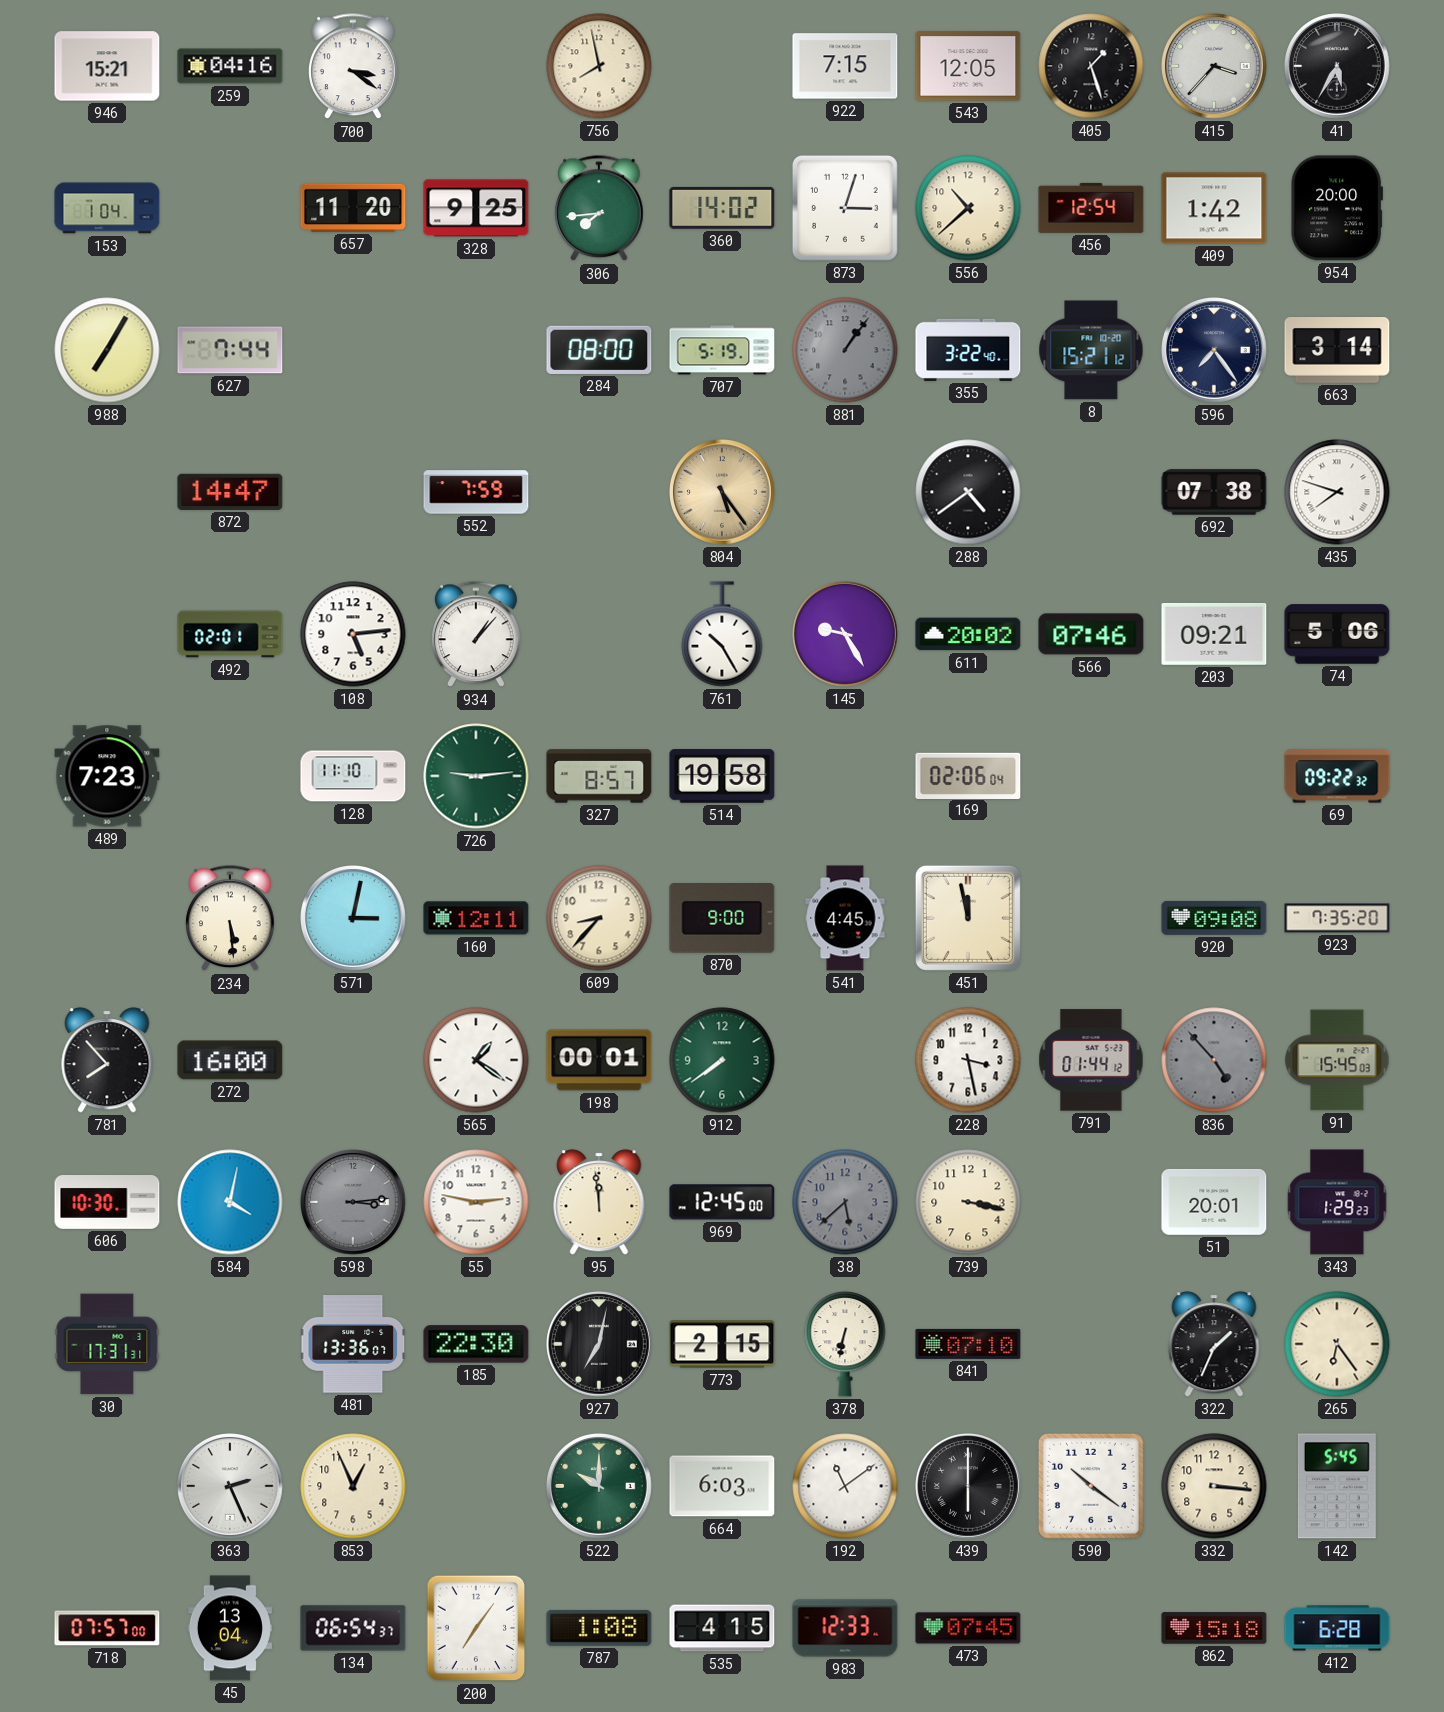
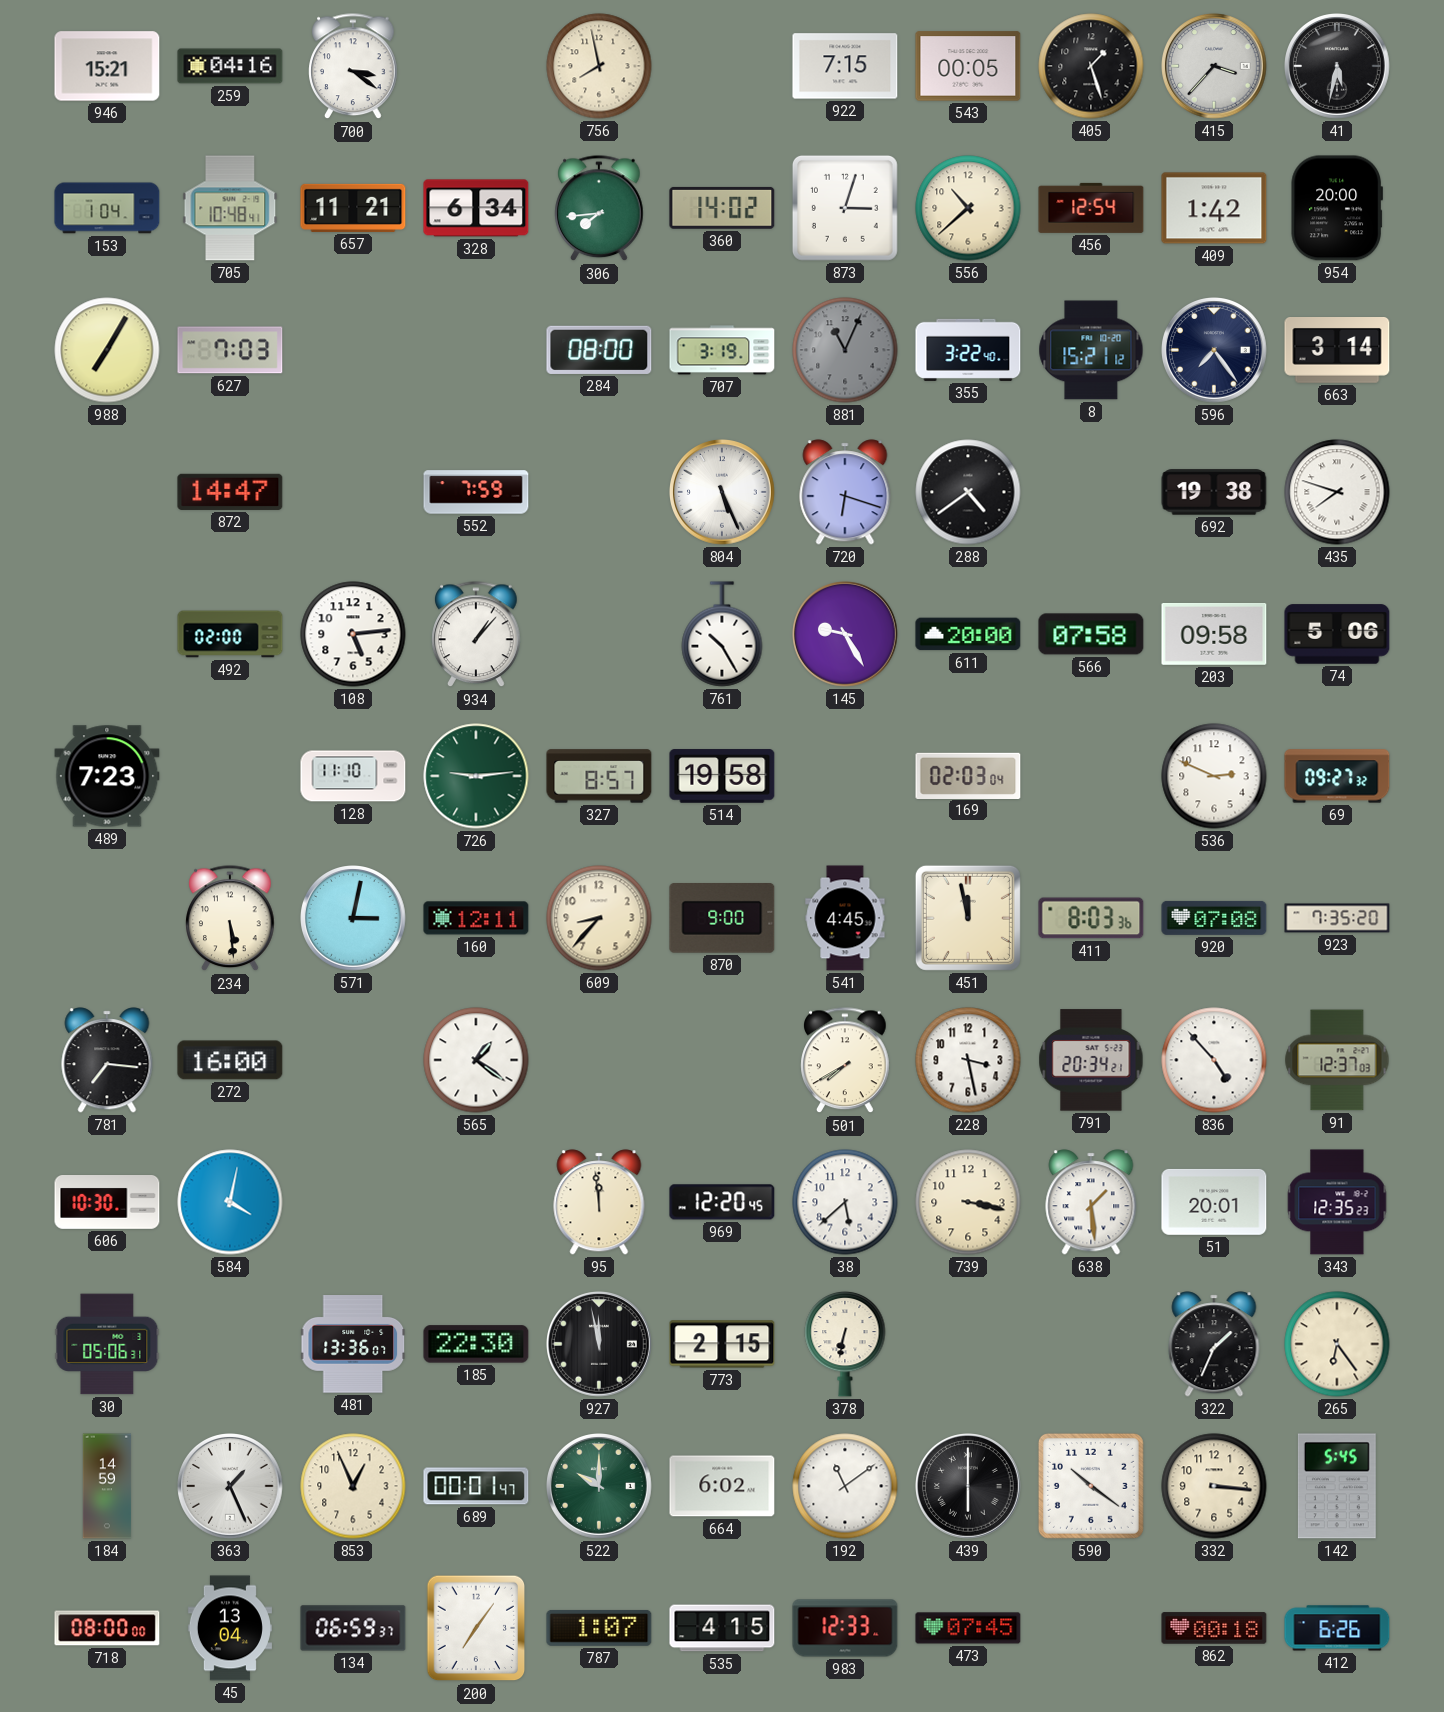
543: 12:05 -> 00:05
41: 5:35 -> 5:32
705: none -> 10:48
657: 11:20 -> 11:21
328: 9:25 -> 6:34
627: 7:44 -> 7:03
707: 5:19 -> 3:19
881: 1:06 -> 11:04
804: 5:24 -> 5:26
804 dial: champagne -> white
720: none -> 6:18
692: 07:38 -> 19:38
492: 02:01 -> 02:00
611: 20:02 -> 20:00
566: 07:46 -> 07:58
203: 09:21 -> 09:58
169: 02:06 -> 02:03
536: none -> 2:49
69: 09:22 -> 09:27
411: none -> 8:03
920: 09:08 -> 07:08
781: 7:53 -> 7:16
198: 00:01 -> none
912: 7:39 -> none
501: none -> 7:40
791: 01:44 -> 20:34
836 dial: grey -> white
91: 15:45 -> 12:37
598: 3:14 -> none
55: 2:47 -> none
969: 12:45 -> 12:20
38 dial: grey -> white
638: none -> 1:29
343: 1:29 -> 12:35
30: 17:31 -> 05:06
927: 7:02 -> 11:58
841: 07:10 -> none
184: none -> 14:59
363: 2:26 -> 1:26
689: none -> 00:01
664: 6:03 -> 6:02
718: 07:57 -> 08:00
134: 06:54 -> 06:59
787: 1:08 -> 1:07
862: 15:18 -> 00:18
412: 6:28 -> 6:26
